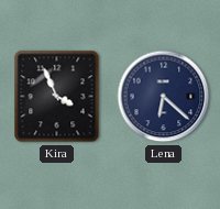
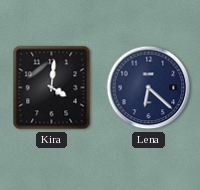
Kira: 3:56 -> 4:01
